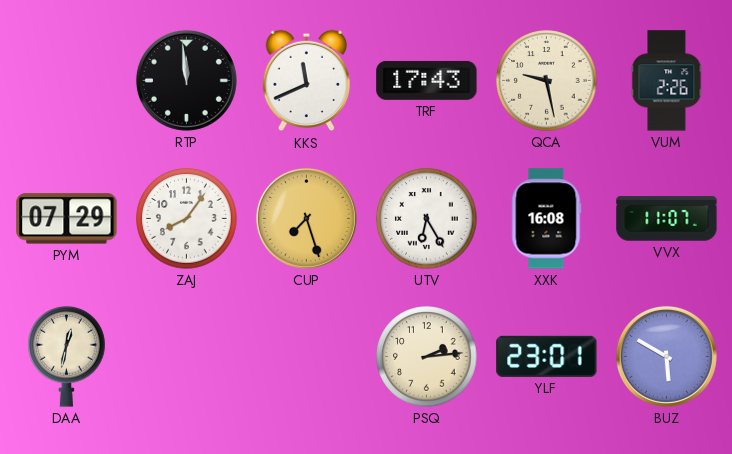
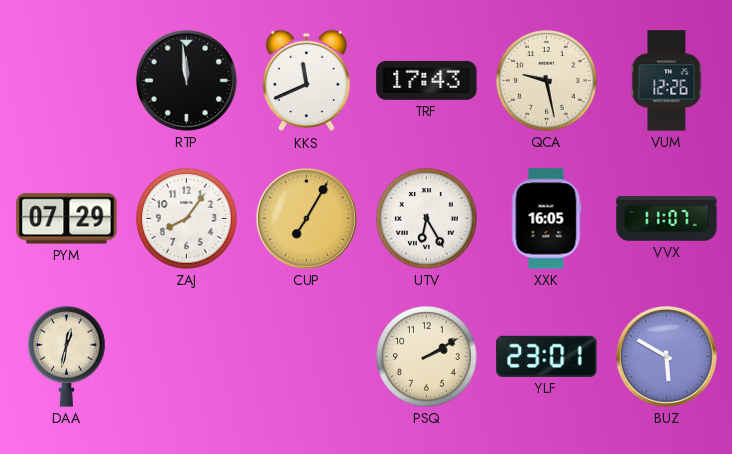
VUM: 2:26 -> 12:26
CUP: 7:27 -> 7:05
XXK: 16:08 -> 16:05
PSQ: 2:14 -> 2:10
